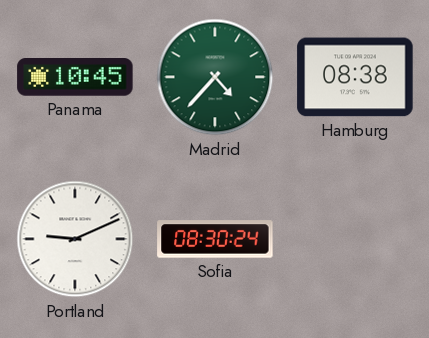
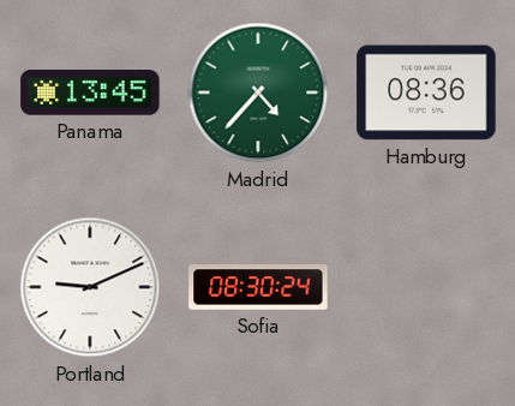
Panama: 10:45 -> 13:45
Hamburg: 08:38 -> 08:36
